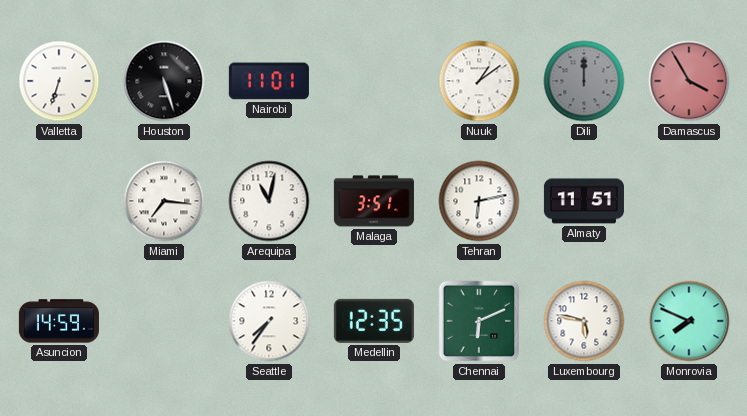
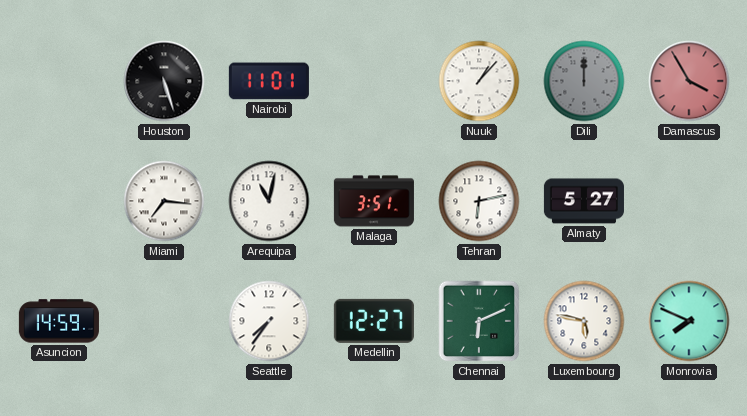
Valletta: 6:33 -> none
Nuuk: 1:09 -> 1:07
Almaty: 11:51 -> 5:27
Medellin: 12:35 -> 12:27
